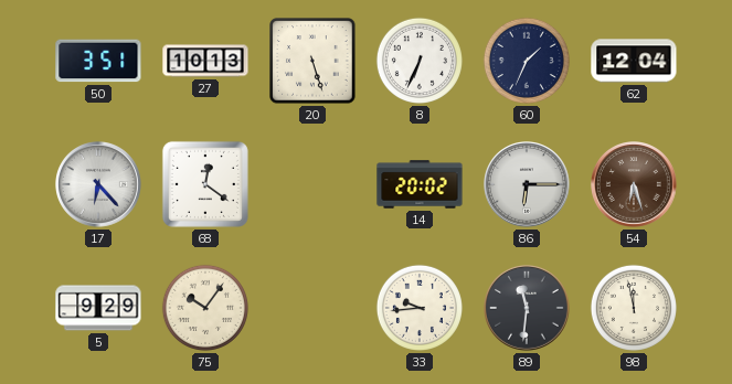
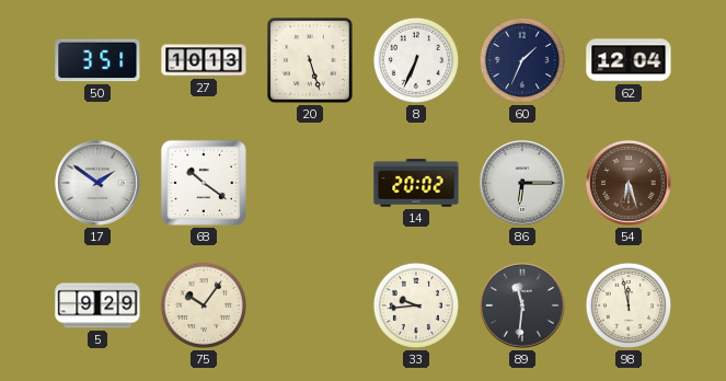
17: 6:23 -> 1:51
68: 12:21 -> 10:21
